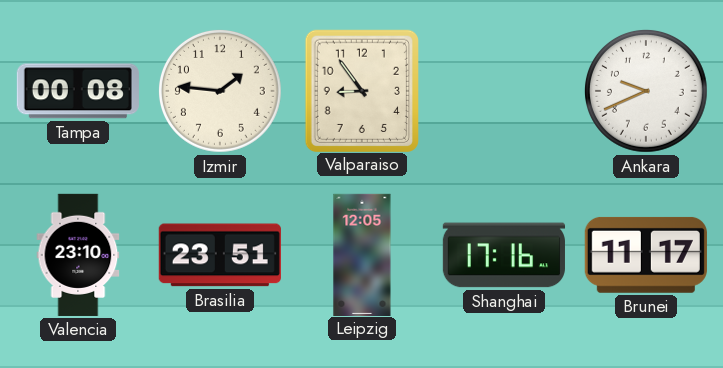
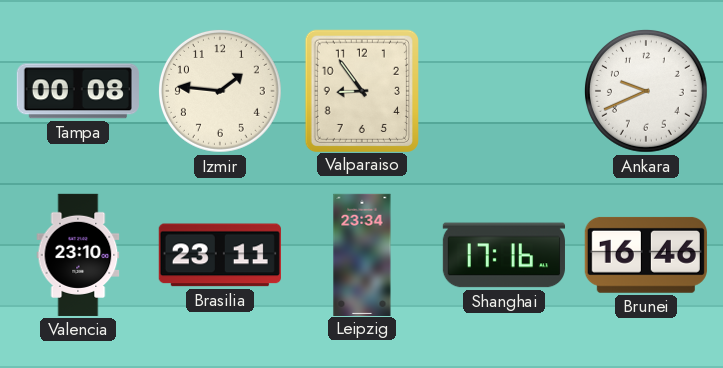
Brasilia: 23:51 -> 23:11
Leipzig: 12:05 -> 23:34
Brunei: 11:17 -> 16:46
